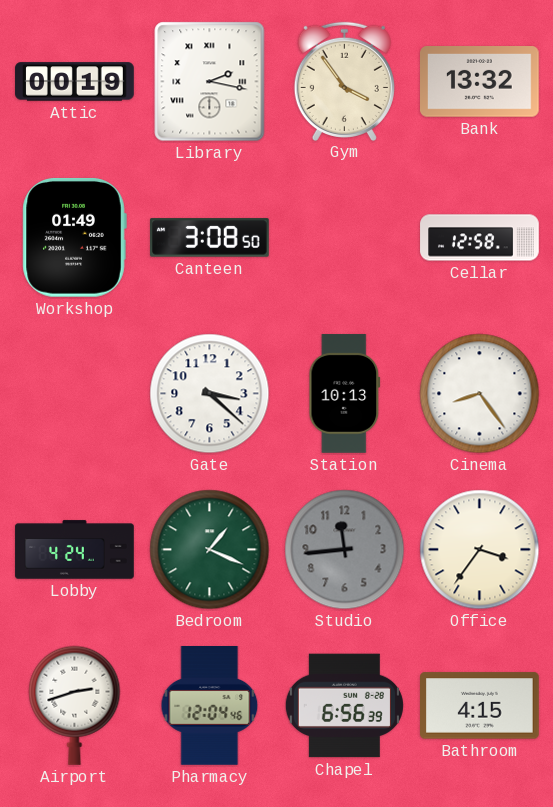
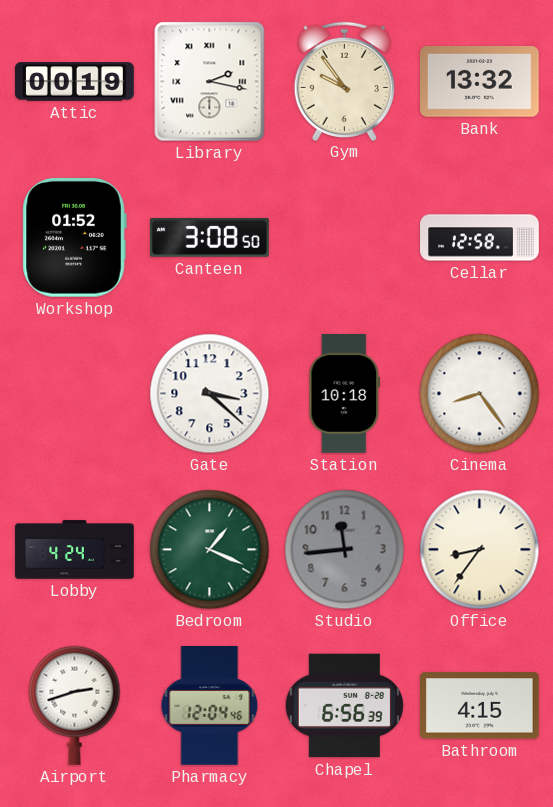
Gym: 3:54 -> 9:54
Workshop: 01:49 -> 01:52
Station: 10:13 -> 10:18
Office: 3:36 -> 8:36
